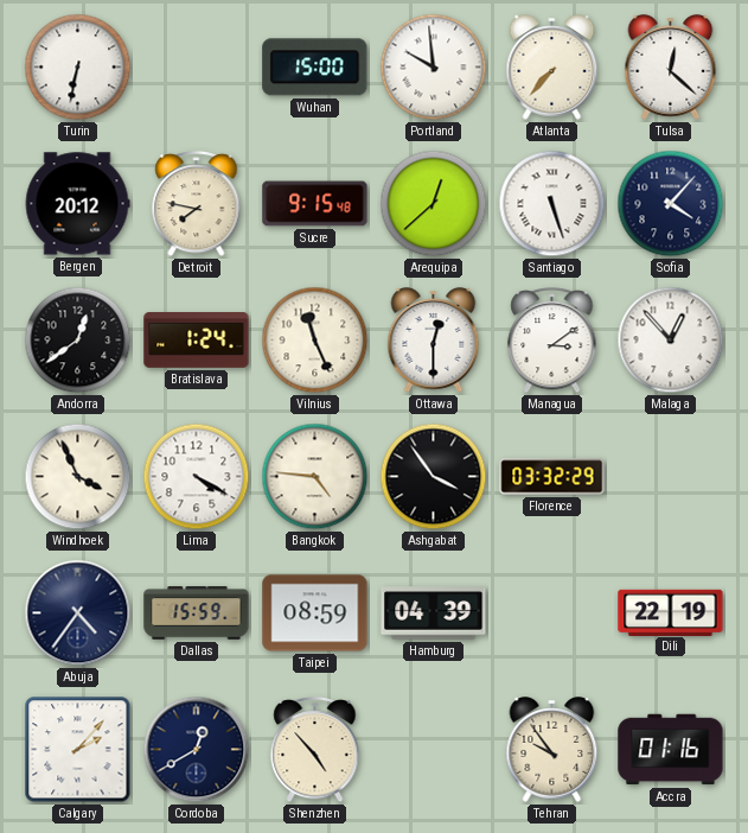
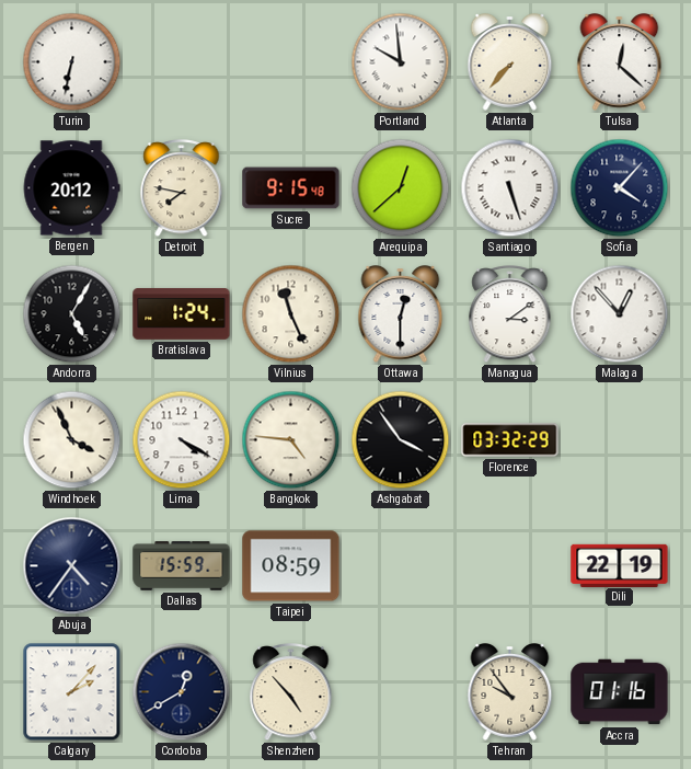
Wuhan: 15:00 -> none
Andorra: 12:39 -> 5:05
Hamburg: 04:39 -> none
